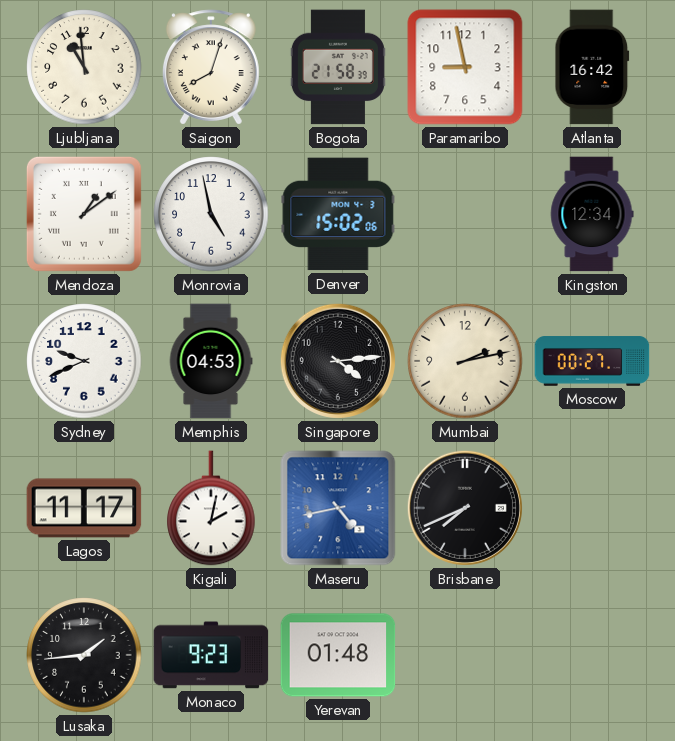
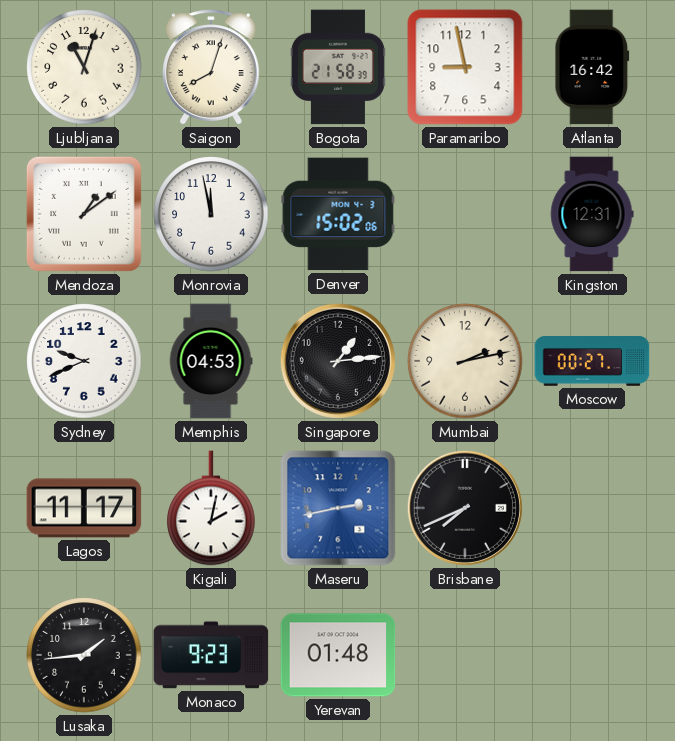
Ljubljana: 10:59 -> 11:03
Monrovia: 4:58 -> 11:58
Kingston: 12:34 -> 12:31
Singapore: 4:14 -> 1:14
Maseru: 4:43 -> 2:43
